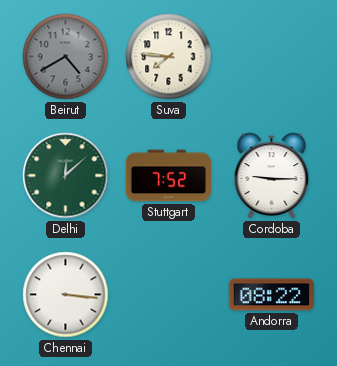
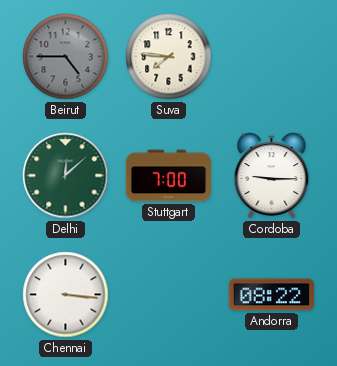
Beirut: 4:40 -> 4:45
Stuttgart: 7:52 -> 7:00
